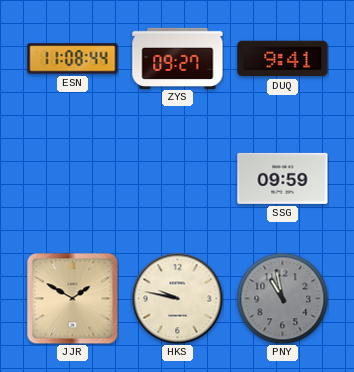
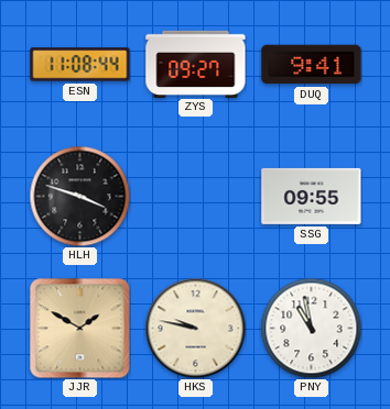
HLH: none -> 3:48
SSG: 09:59 -> 09:55
PNY dial: grey -> white
